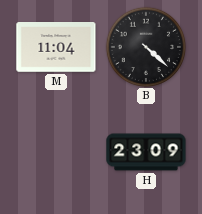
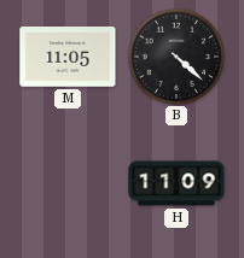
M: 11:04 -> 11:05
H: 23:09 -> 11:09
